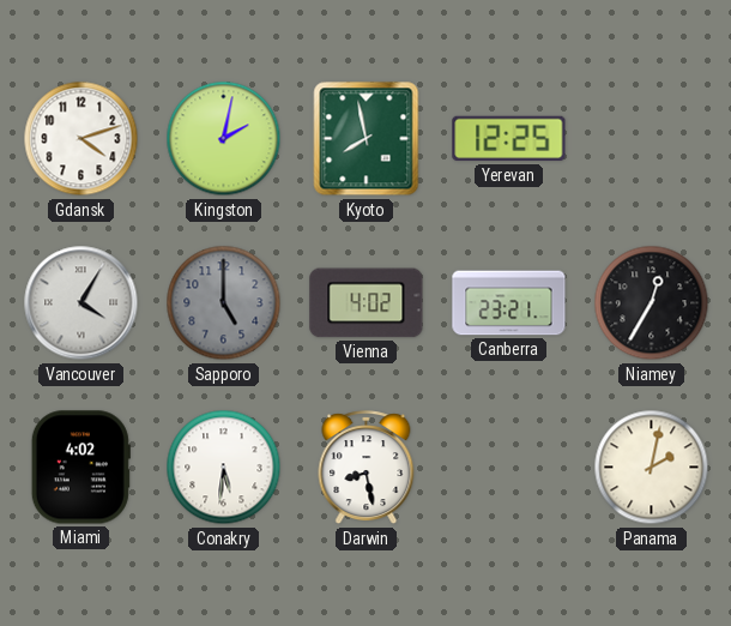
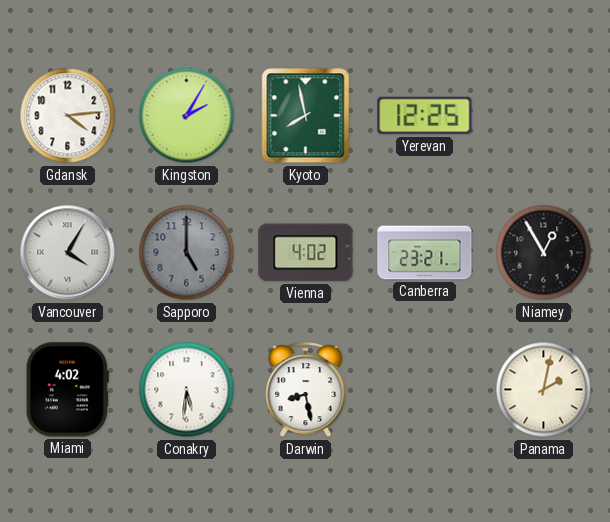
Gdansk: 4:12 -> 4:14
Kingston: 2:02 -> 2:05
Niamey: 12:35 -> 12:55
